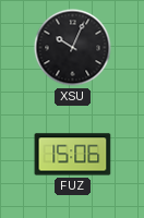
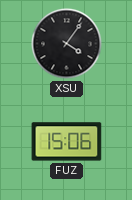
XSU: 10:04 -> 4:06
